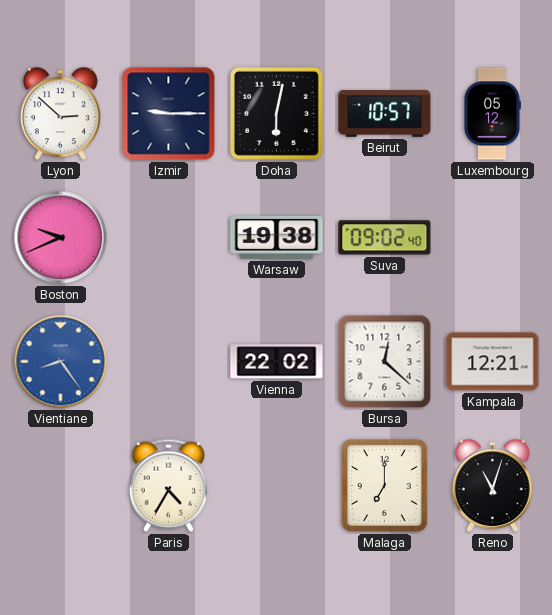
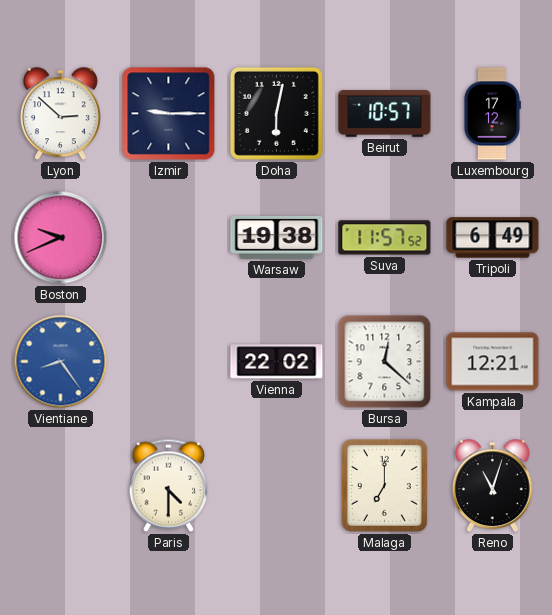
Luxembourg: 05:12 -> 17:12
Suva: 09:02 -> 11:57
Tripoli: none -> 6:49
Paris: 4:35 -> 4:30
